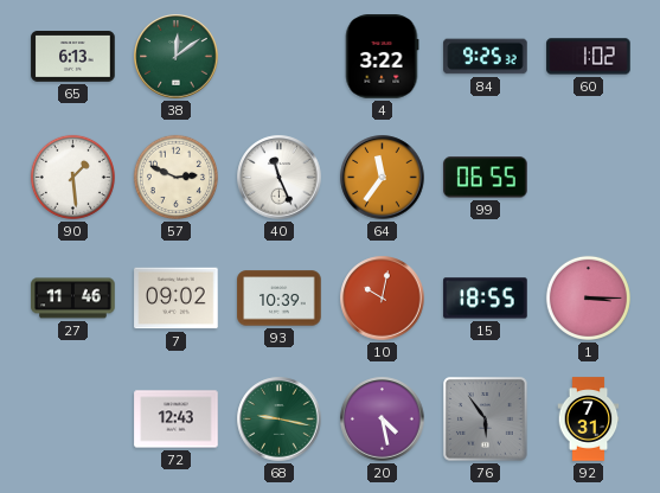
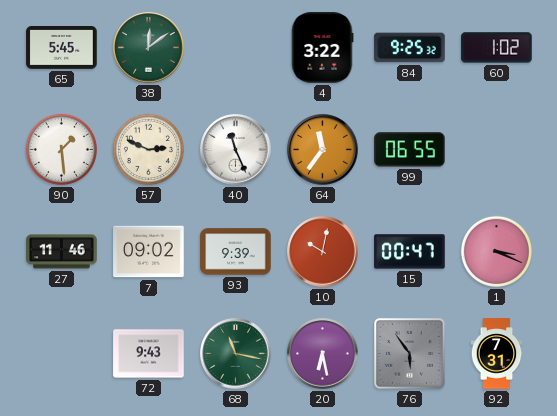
65: 6:13 -> 5:45
93: 10:39 -> 9:39
15: 18:55 -> 00:47
1: 3:15 -> 3:19
72: 12:43 -> 9:43
68: 9:17 -> 11:17
20: 4:28 -> 6:28
